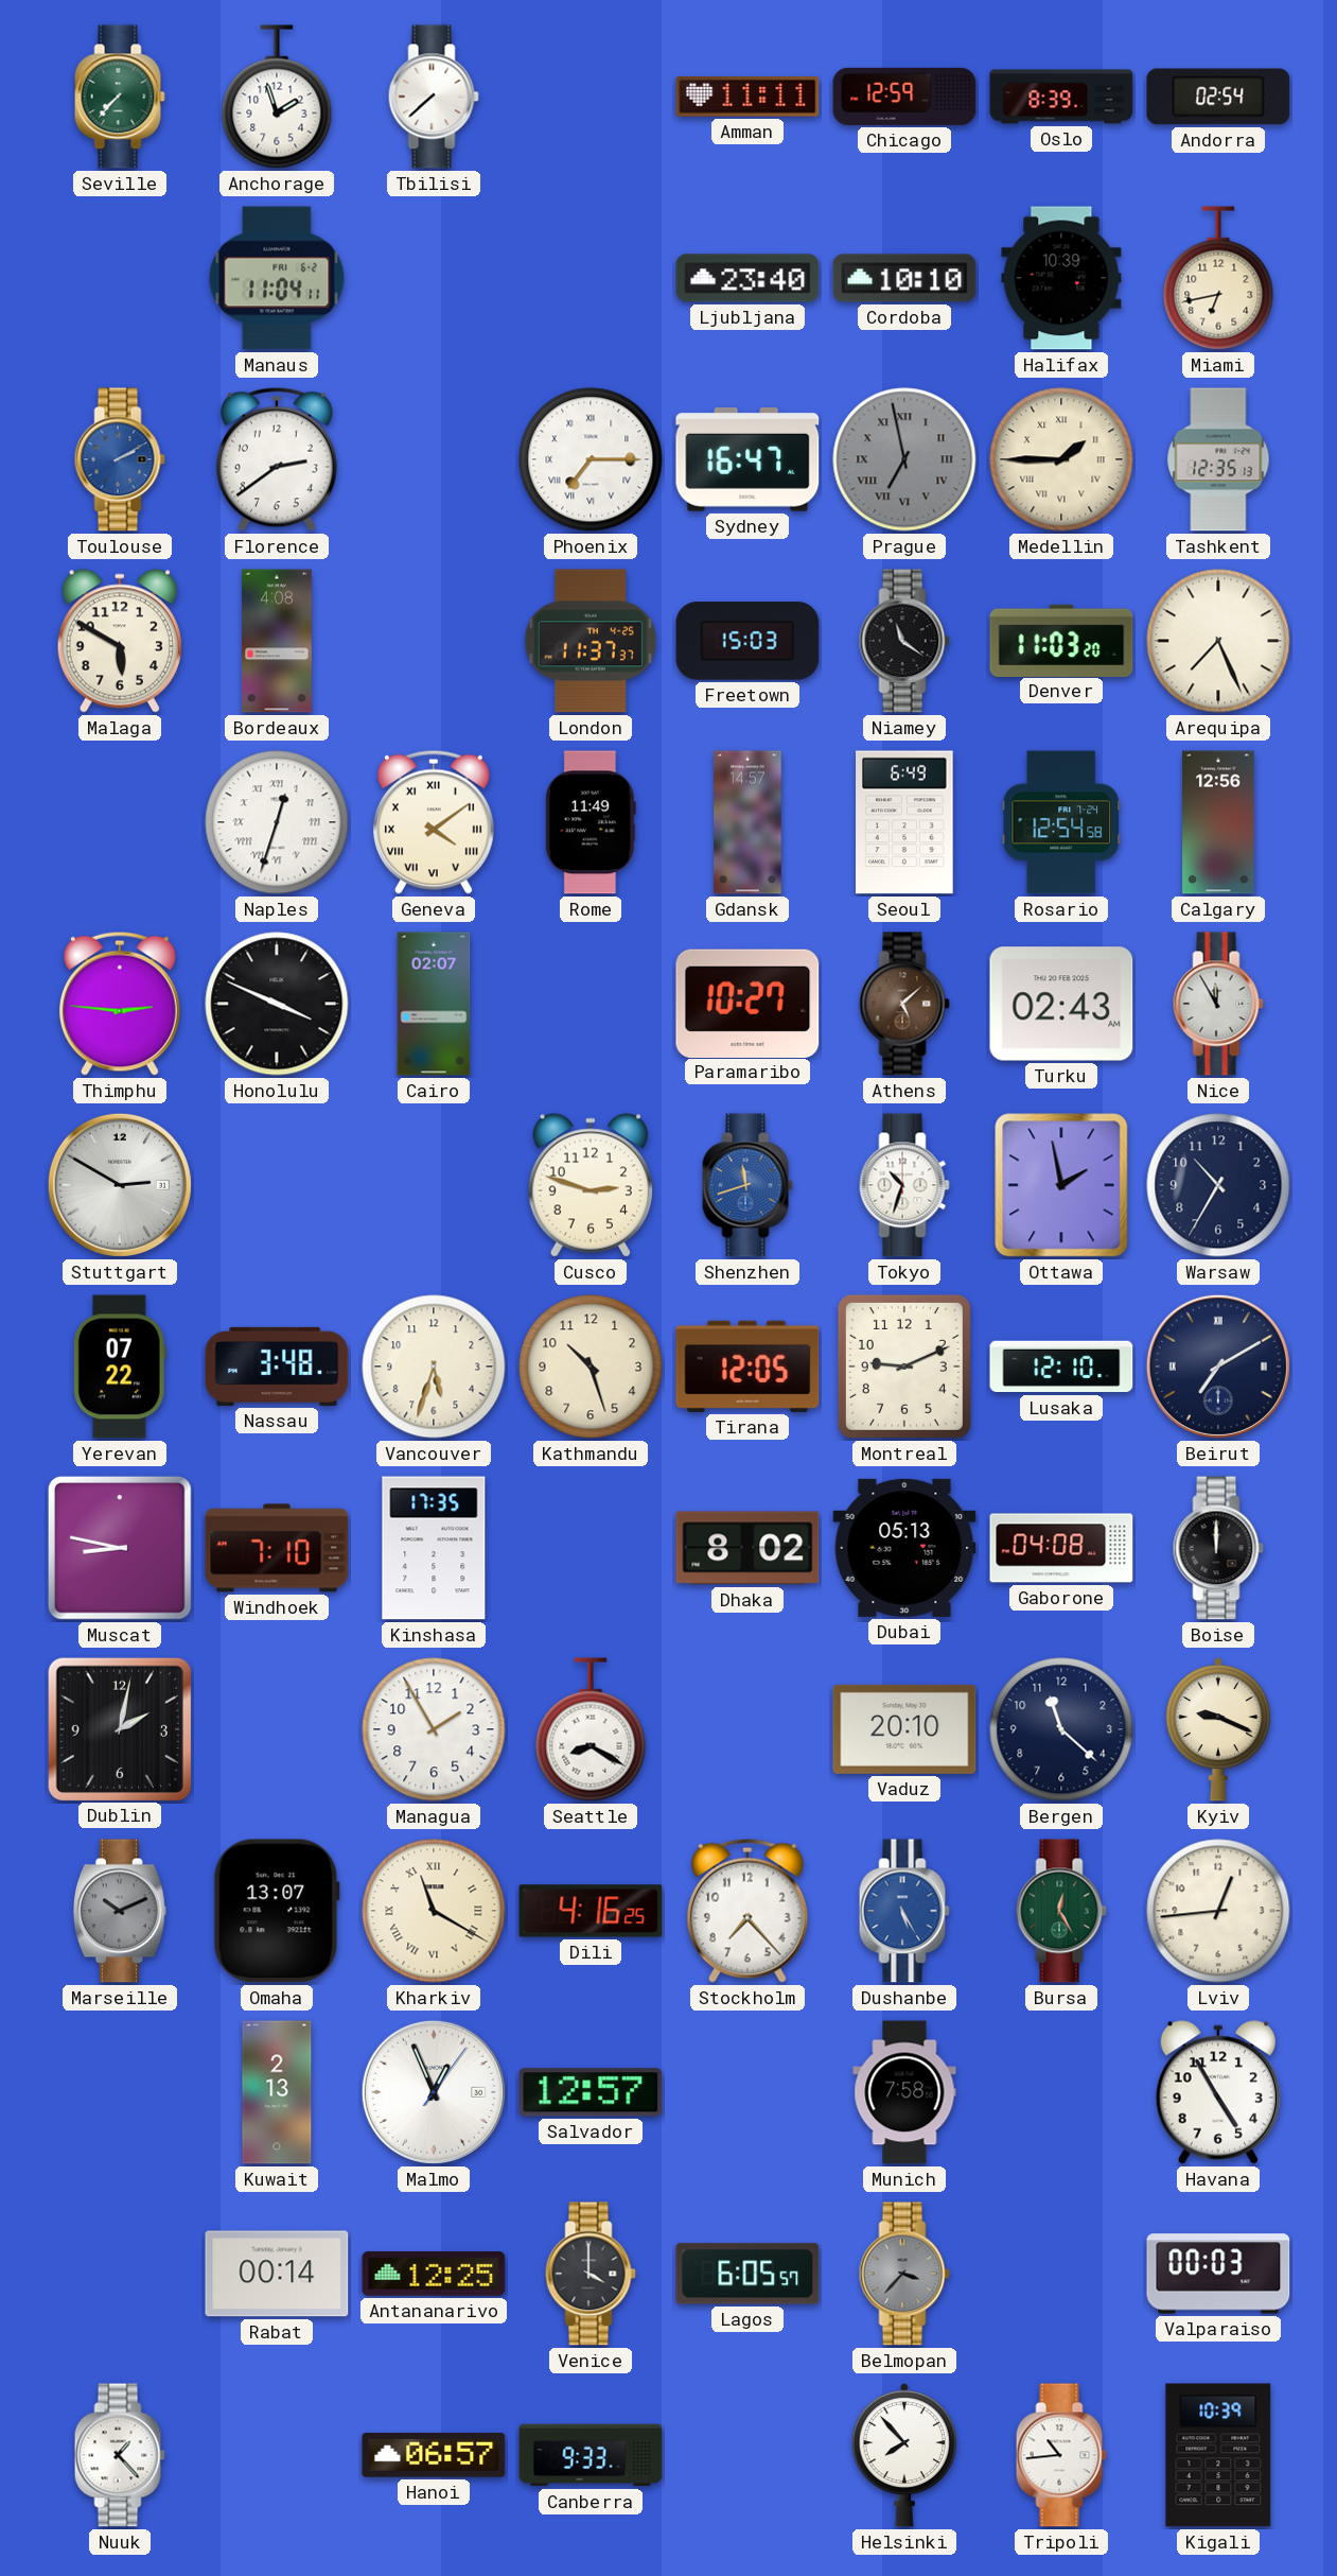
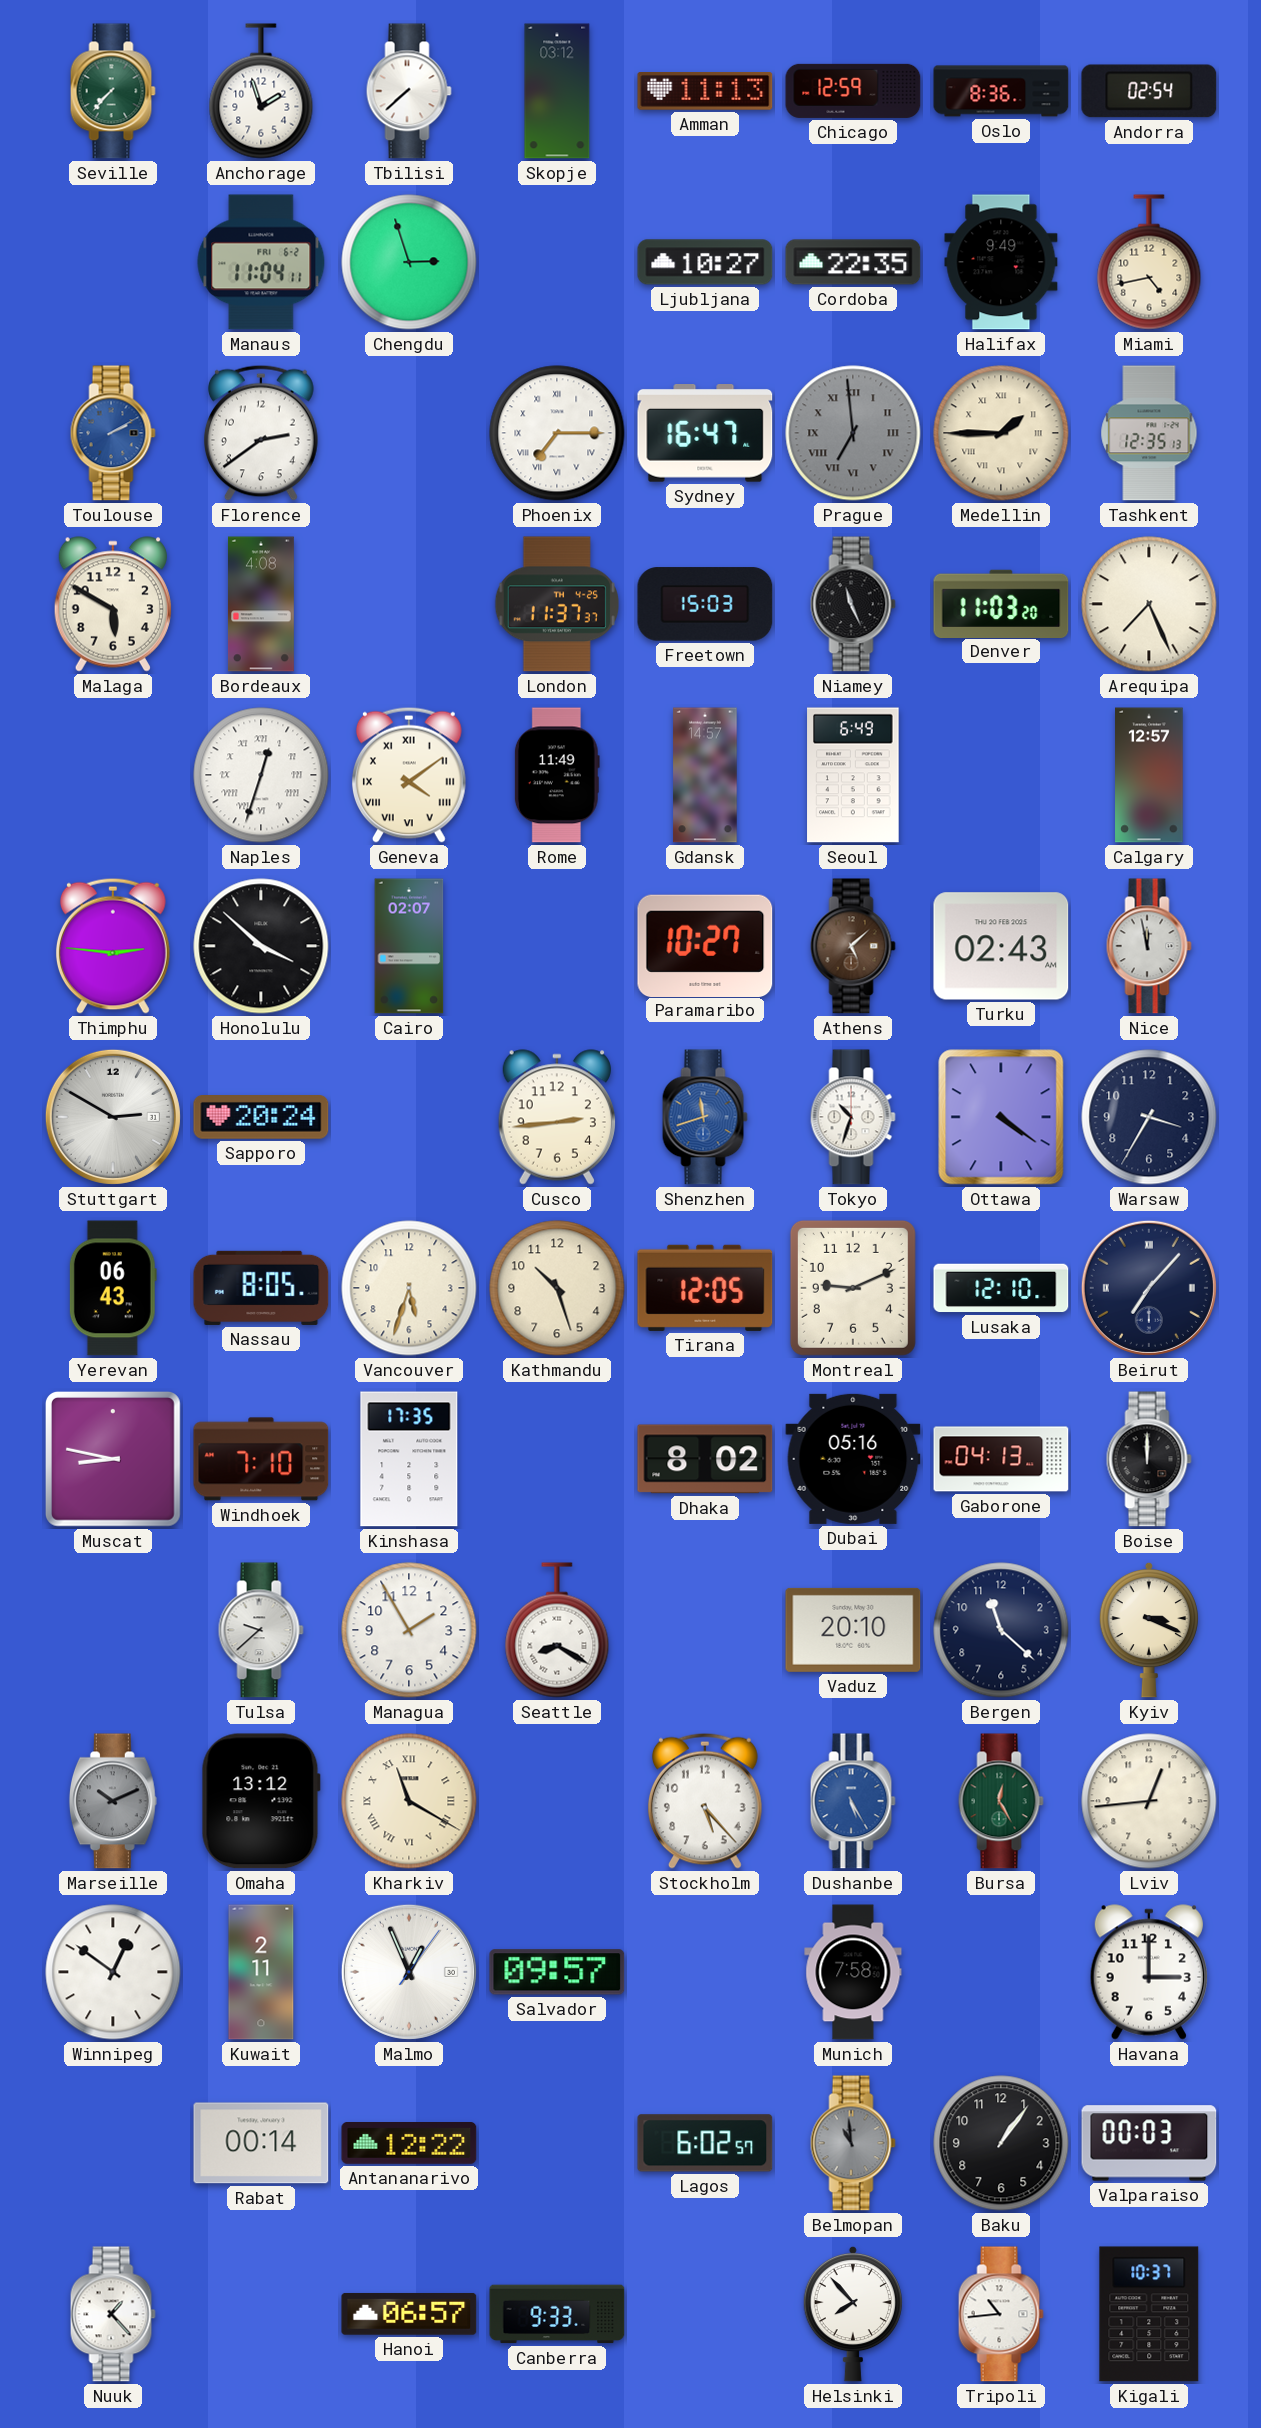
Skopje: none -> 03:12
Amman: 11:11 -> 11:13
Oslo: 8:39 -> 8:36
Chengdu: none -> 2:57
Ljubljana: 23:40 -> 10:27
Cordoba: 10:10 -> 22:35
Halifax: 10:39 -> 9:49
Miami: 6:43 -> 4:43
Prague: 6:58 -> 6:59
Niamey: 11:21 -> 11:26
Rosario: 12:54 -> none
Calgary: 12:56 -> 12:57
Honolulu: 3:49 -> 3:52
Nice: 11:55 -> 11:58
Sapporo: none -> 20:24
Cusco: 2:48 -> 2:44
Ottawa: 1:58 -> 4:21
Warsaw: 10:35 -> 3:35
Yerevan: 07:22 -> 06:43
Nassau: 3:48 -> 8:05
Beirut: 7:10 -> 7:07
Dubai: 05:13 -> 05:16
Gaborone: 04:08 -> 04:13
Dublin: 2:02 -> none
Tulsa: none -> 9:38
Kyiv: 9:19 -> 3:19
Omaha: 13:07 -> 13:12
Dili: 4:16 -> none
Stockholm: 7:23 -> 5:23
Winnipeg: none -> 12:51
Kuwait: 2:13 -> 2:11
Salvador: 12:57 -> 09:57
Havana: 4:55 -> 3:00
Antananarivo: 12:25 -> 12:22
Venice: 4:00 -> none
Lagos: 6:05 -> 6:02
Belmopan: 3:37 -> 10:59
Baku: none -> 1:06
Kigali: 10:39 -> 10:37
